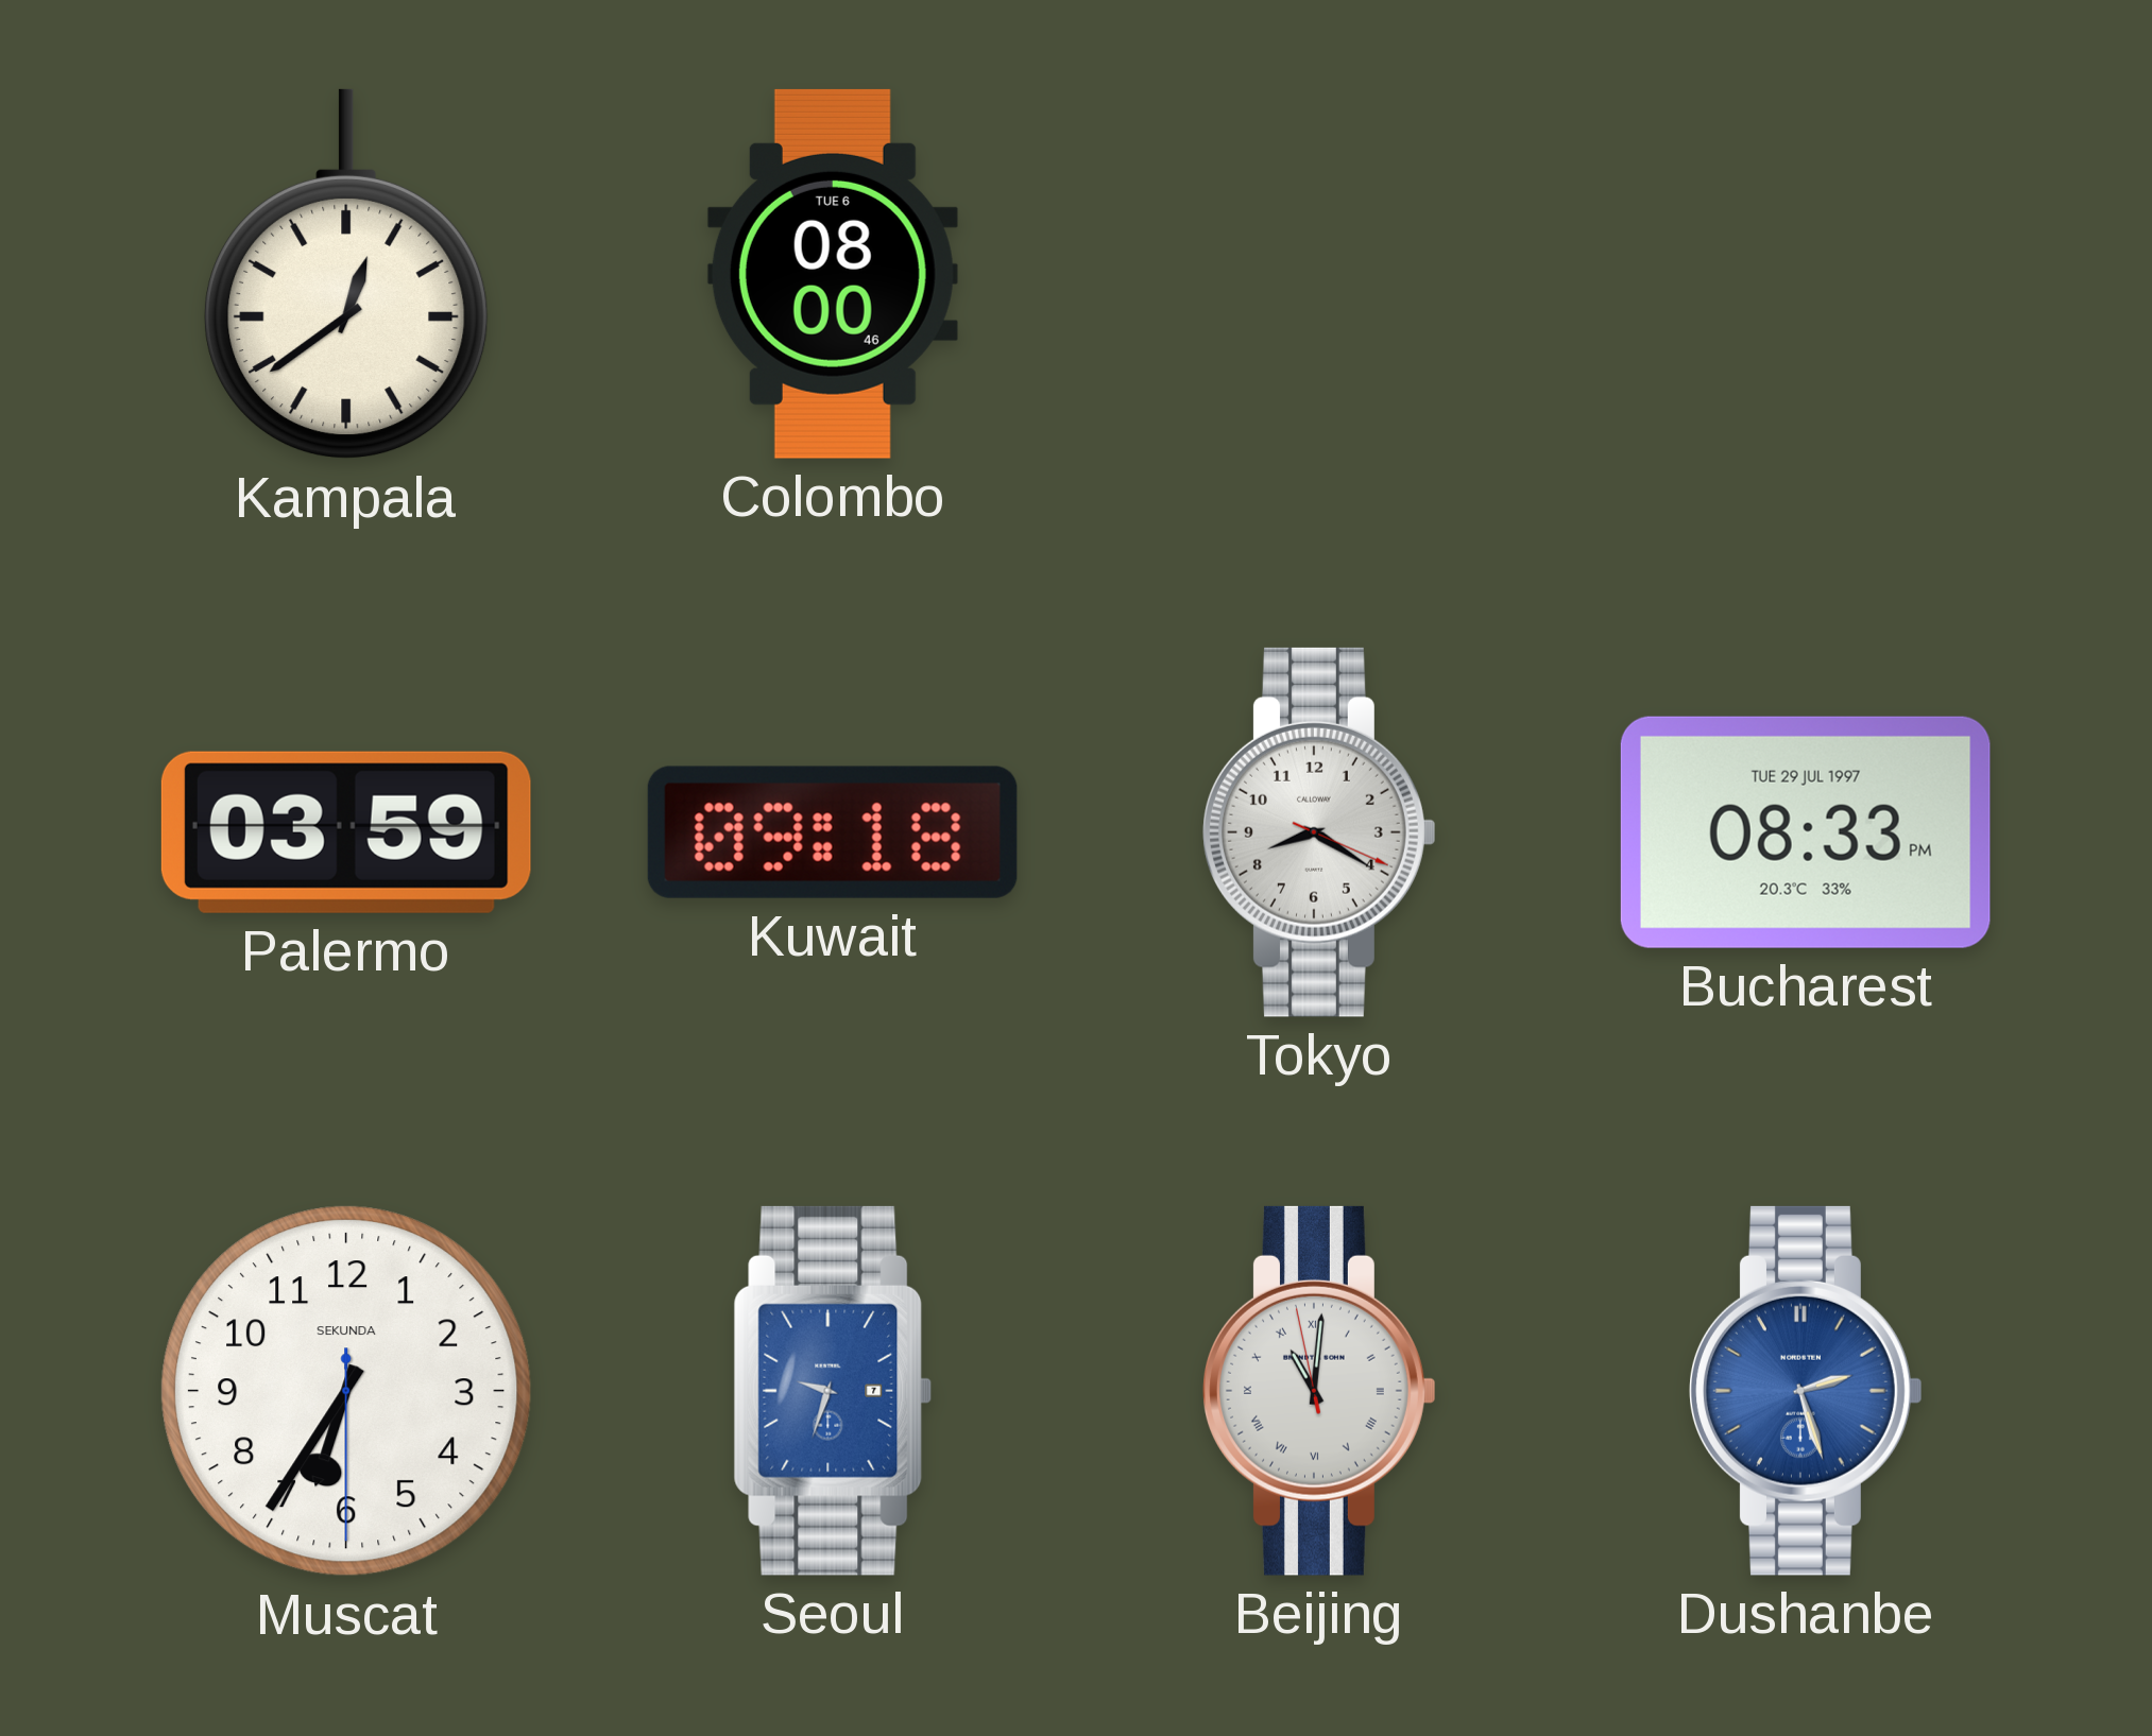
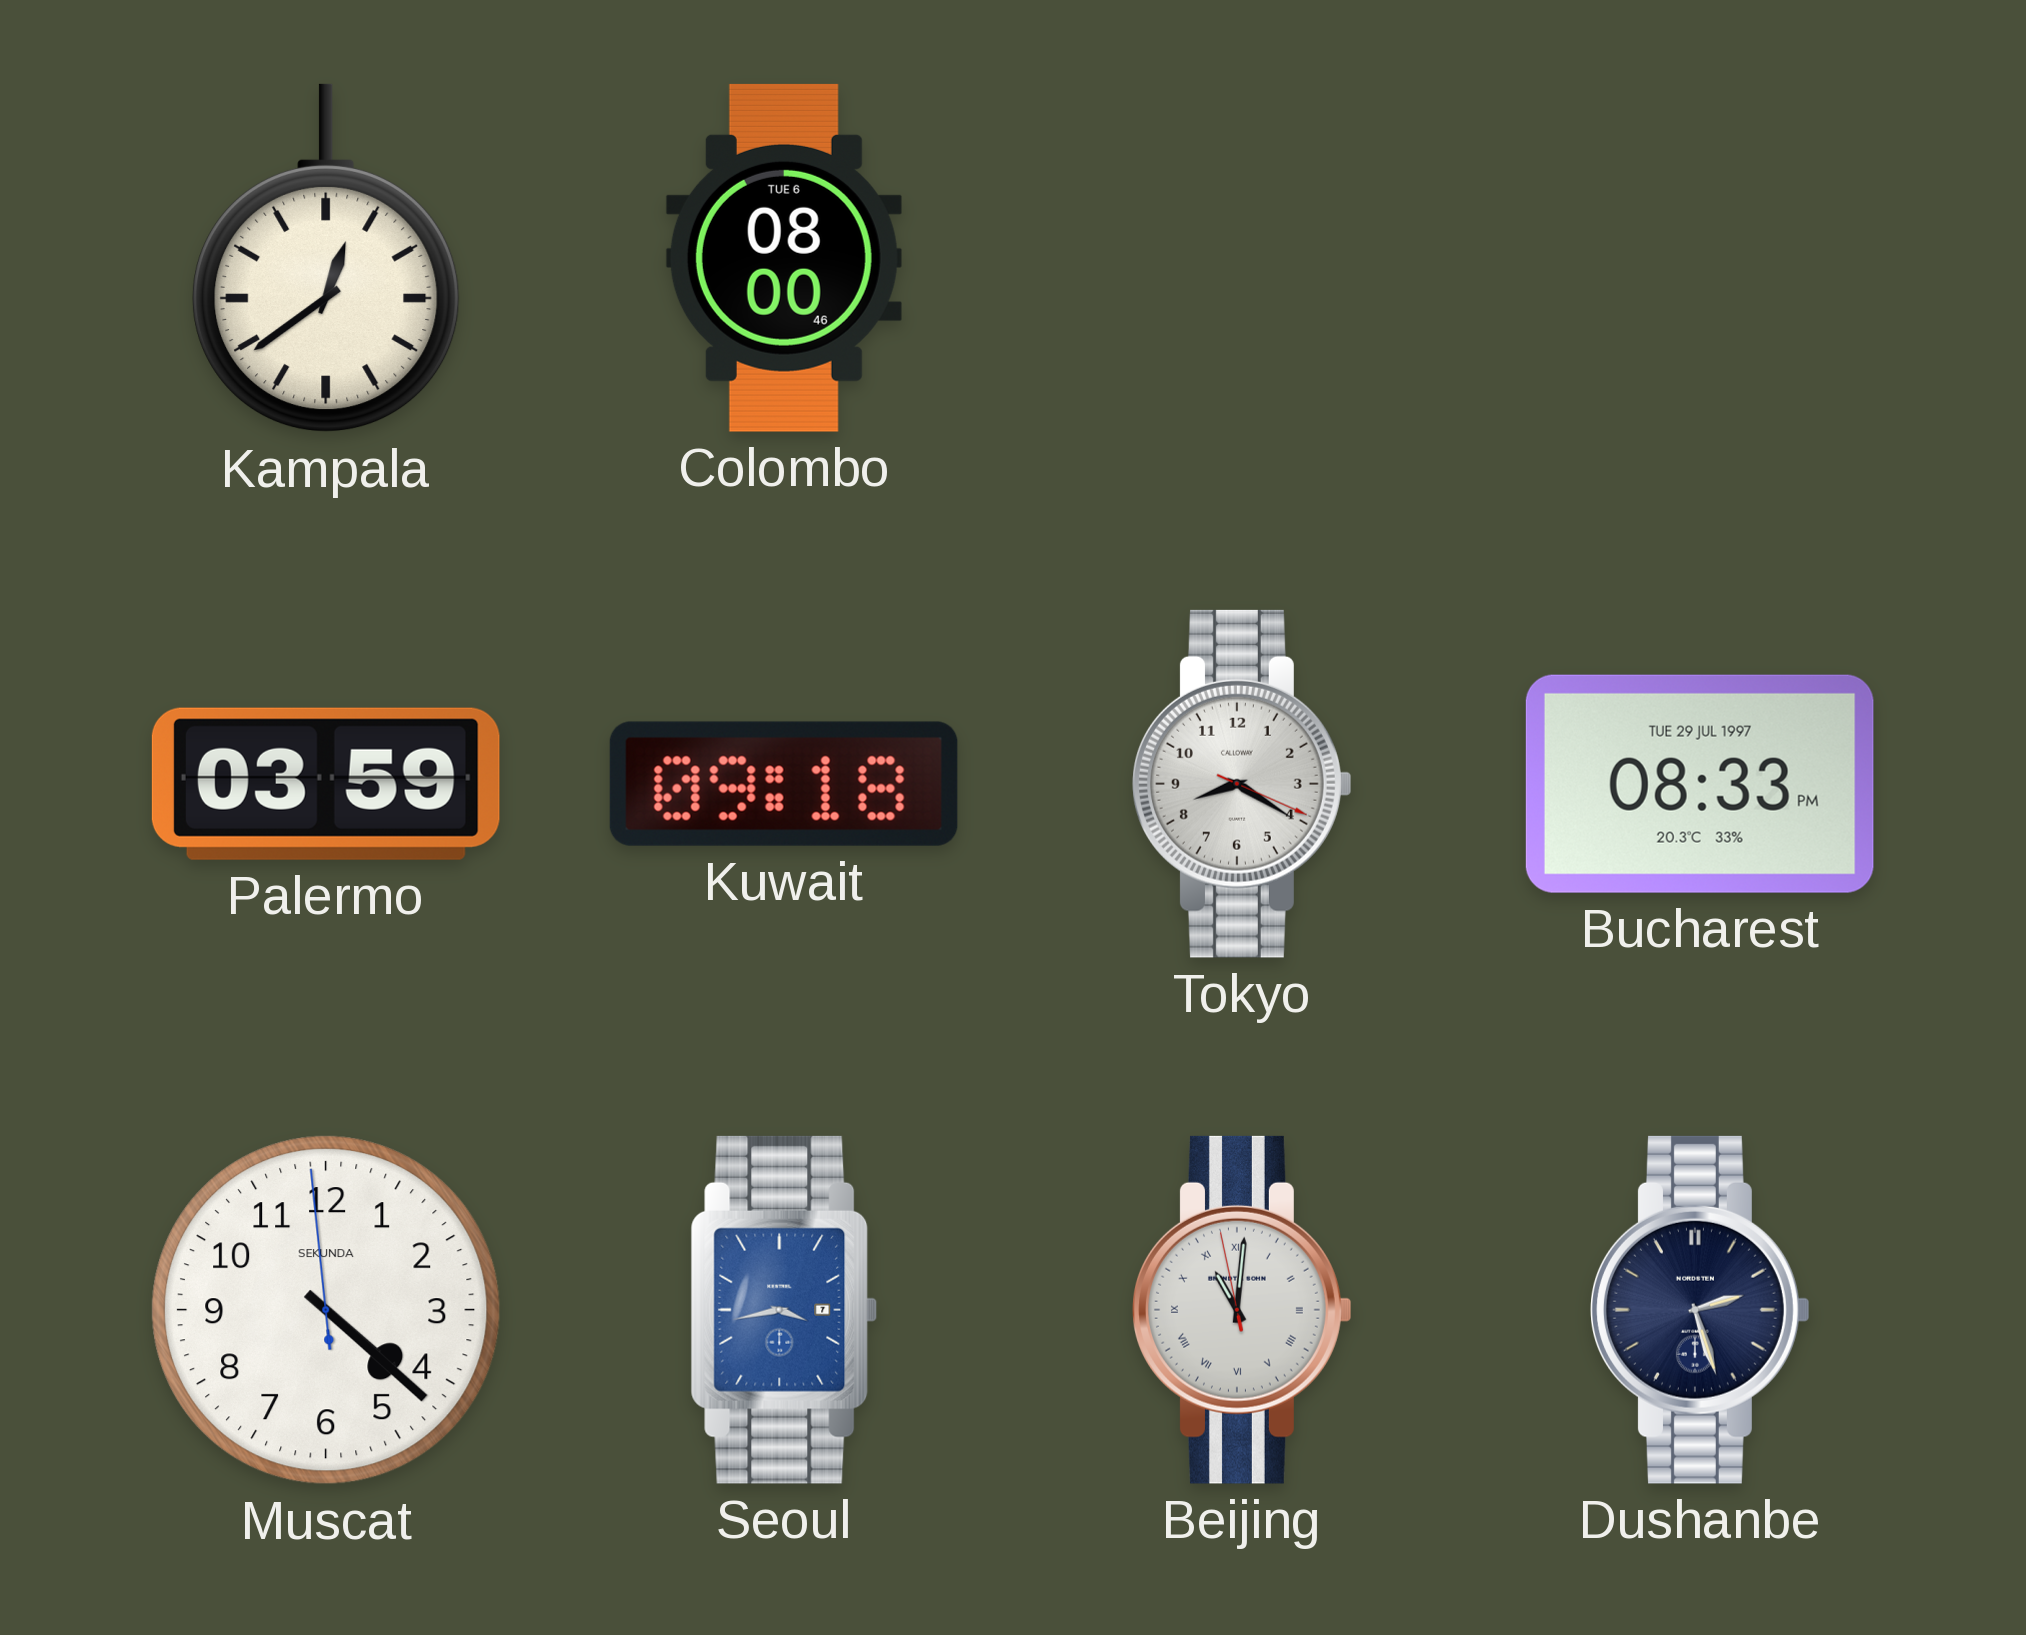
Muscat: 6:35 -> 4:21
Seoul: 9:33 -> 3:43
Dushanbe dial: blue -> navy
